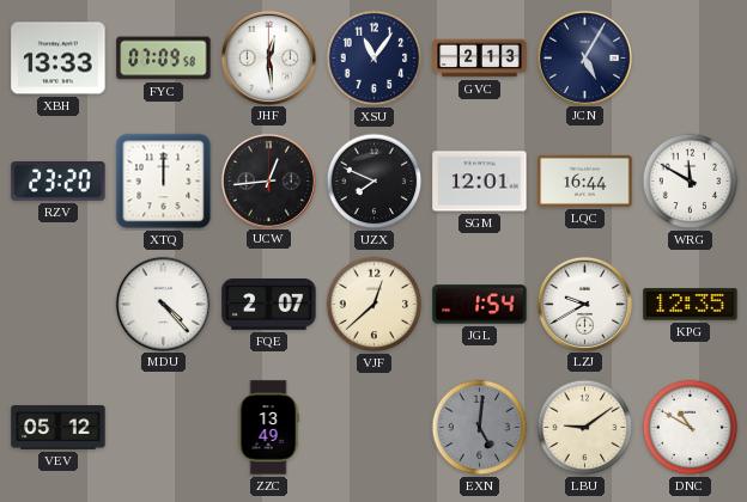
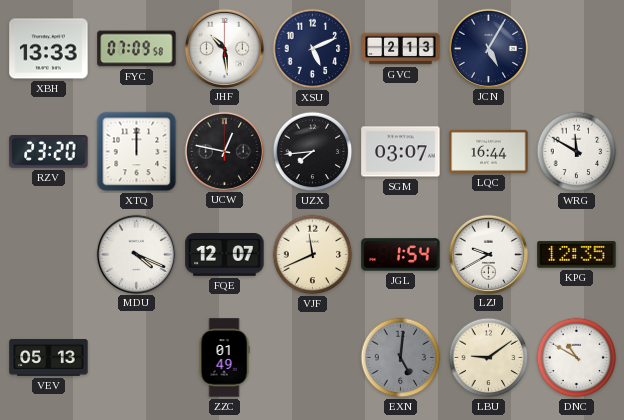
JHF: 12:29 -> 10:29
XSU: 11:06 -> 5:11
UCW: 12:44 -> 12:47
UZX: 7:49 -> 7:44
SGM: 12:01 -> 03:07
MDU: 4:23 -> 4:19
FQE: 2:07 -> 12:07
VJF: 12:38 -> 11:41
VEV: 05:12 -> 05:13
ZZC: 13:49 -> 01:49
